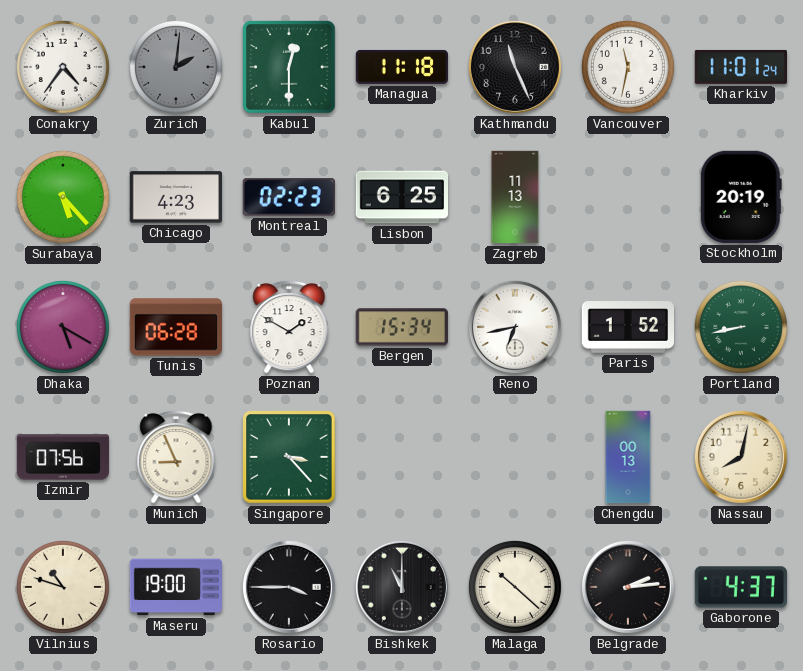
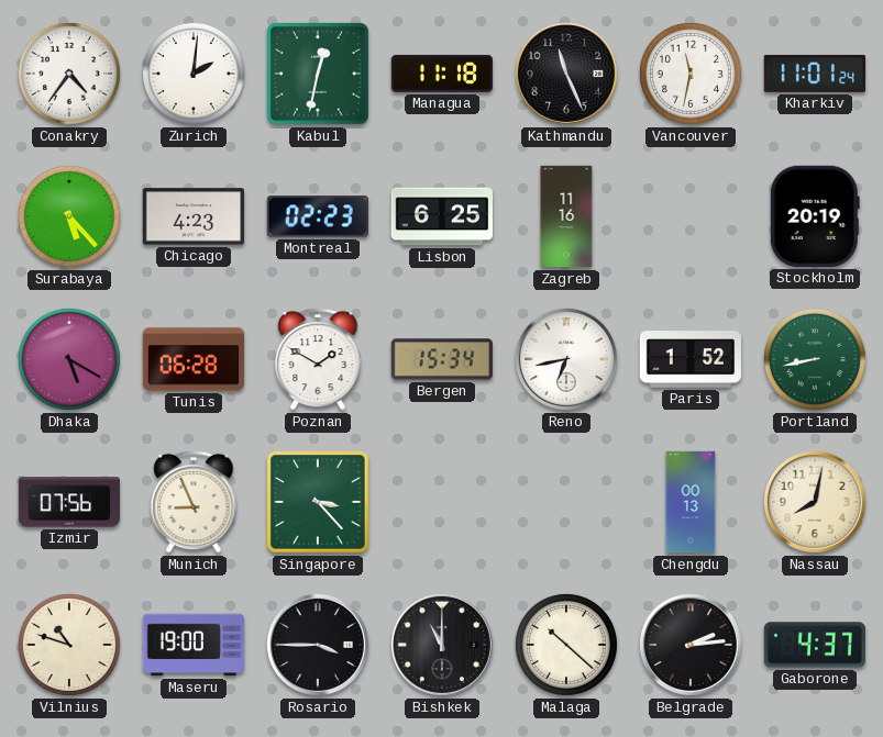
Zurich dial: grey -> white
Kabul: 12:30 -> 12:32
Zagreb: 11:13 -> 11:16
